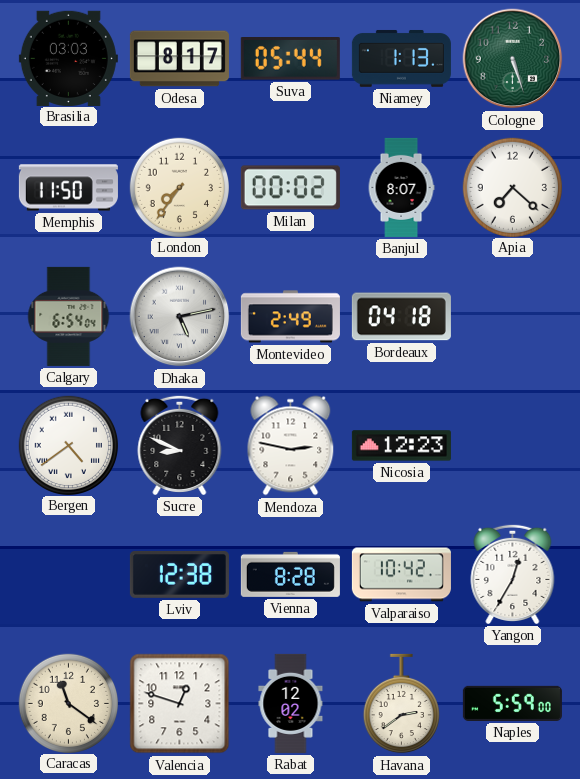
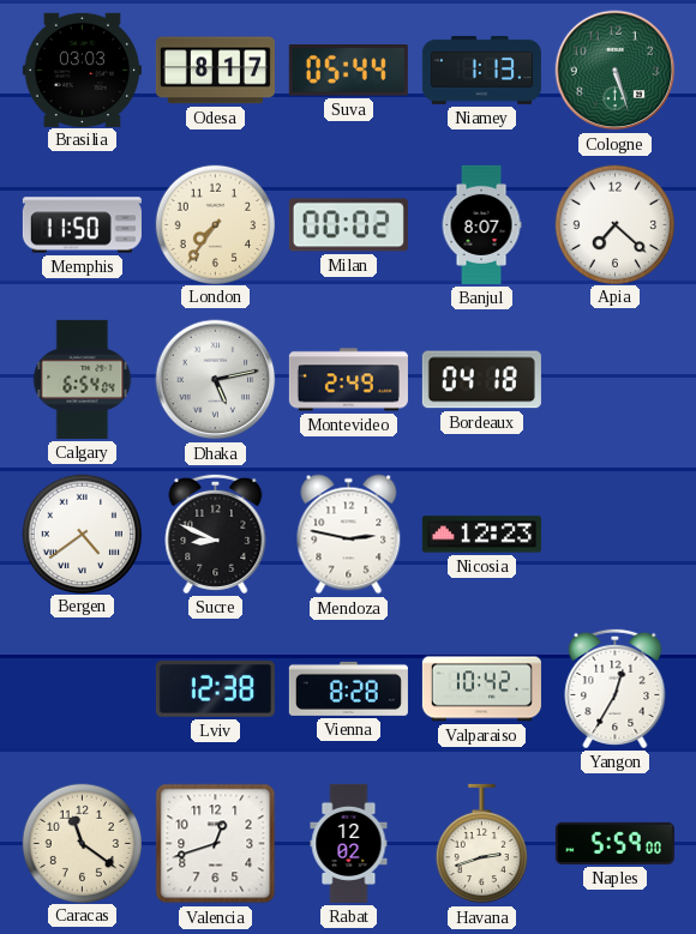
Valencia: 12:48 -> 12:42
Havana: 2:39 -> 2:42
